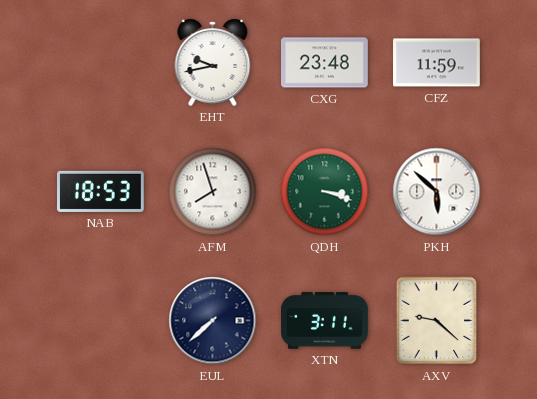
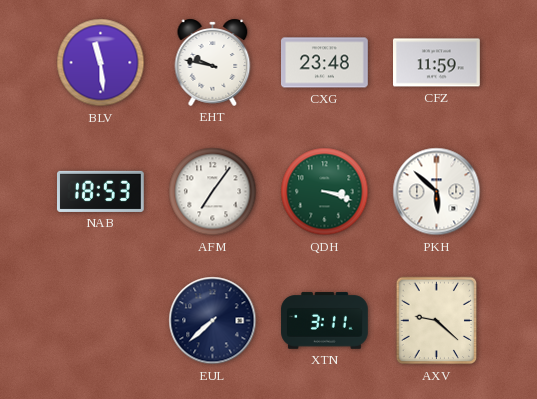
BLV: none -> 11:29
EHT: 9:43 -> 9:47
AFM: 7:57 -> 7:06
